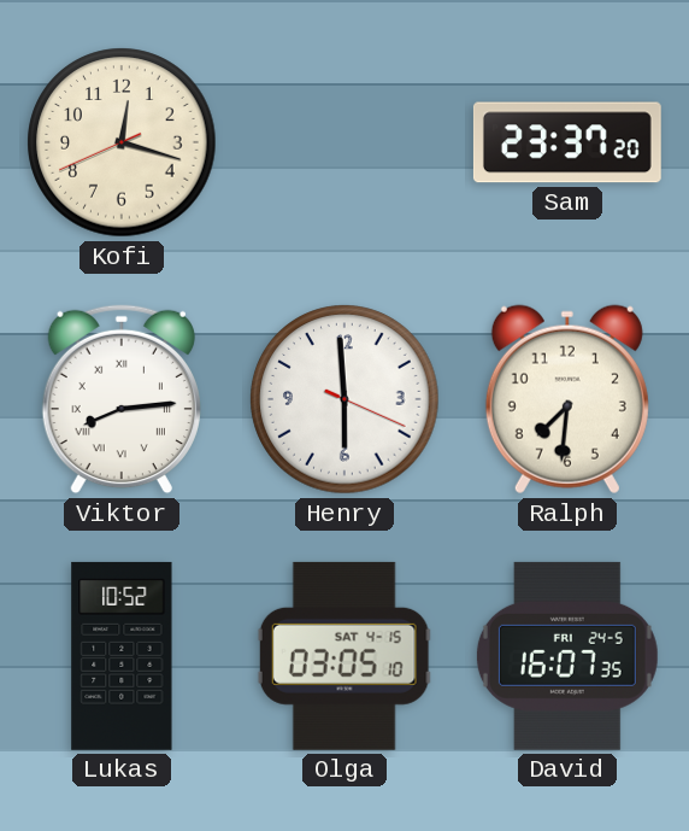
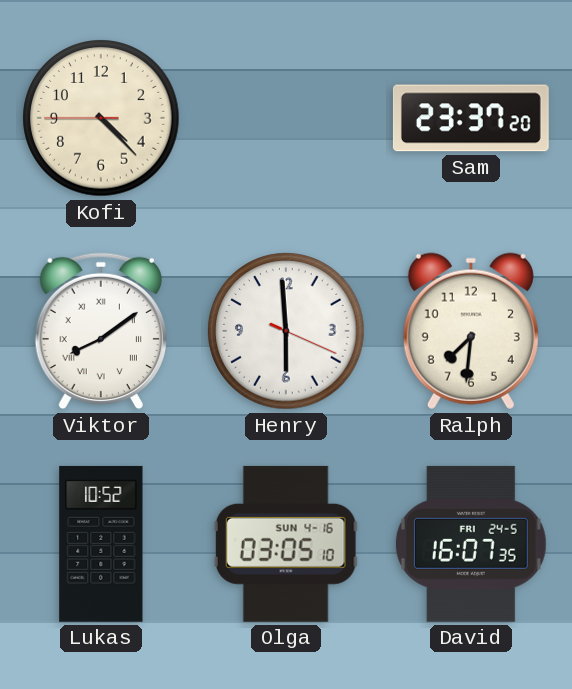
Kofi: 12:17 -> 4:22
Viktor: 8:14 -> 8:09
Olga date: SAT 4-15 -> SUN 4-16
